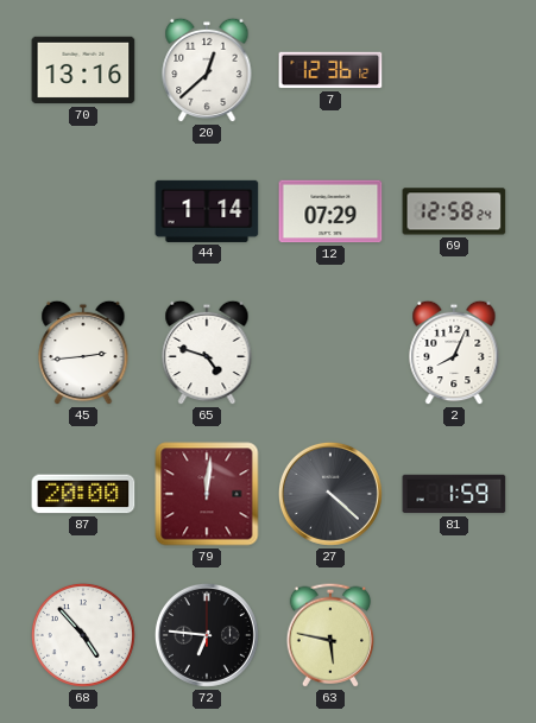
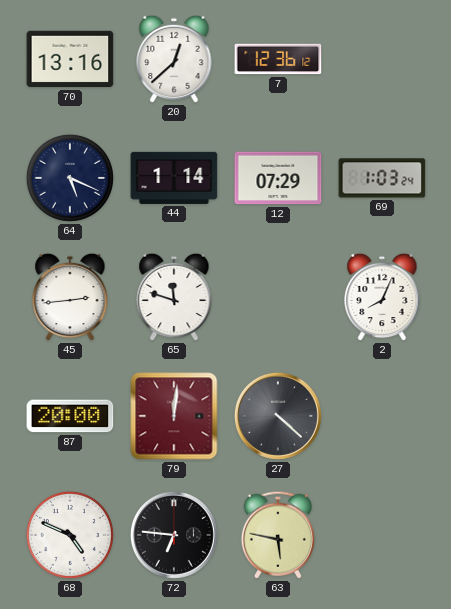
64: none -> 5:19
69: 12:58 -> 1:03
65: 4:48 -> 11:48
81: 1:59 -> none
68: 4:53 -> 4:49
